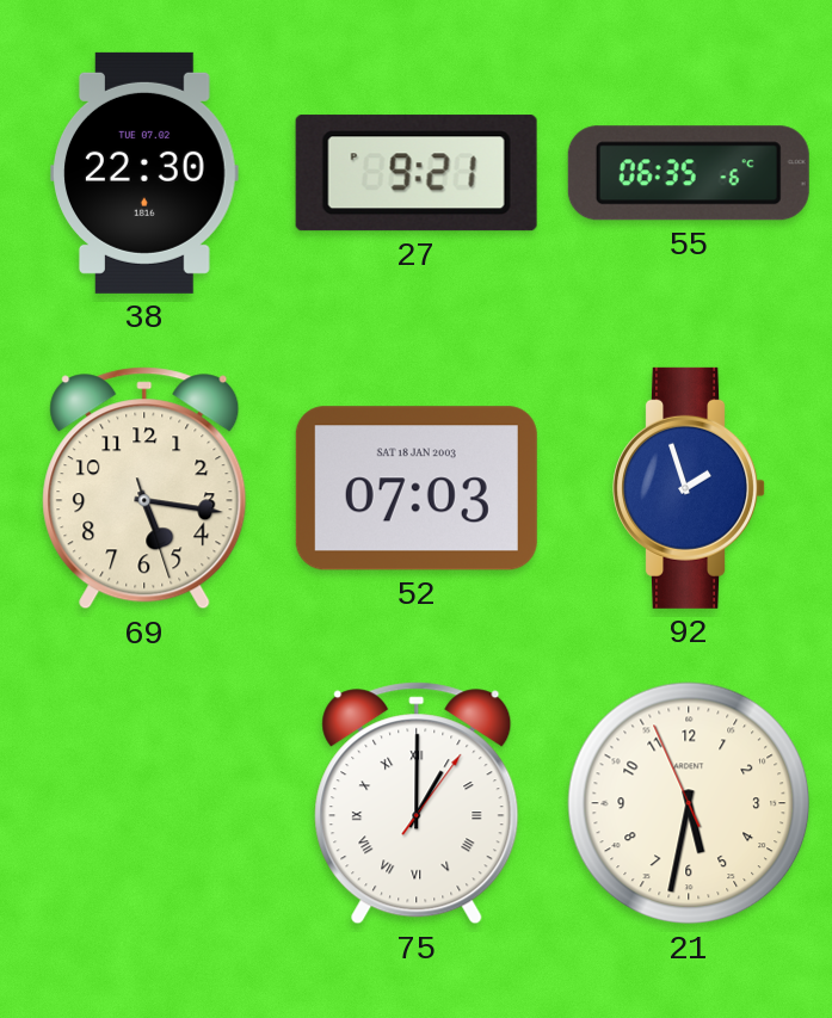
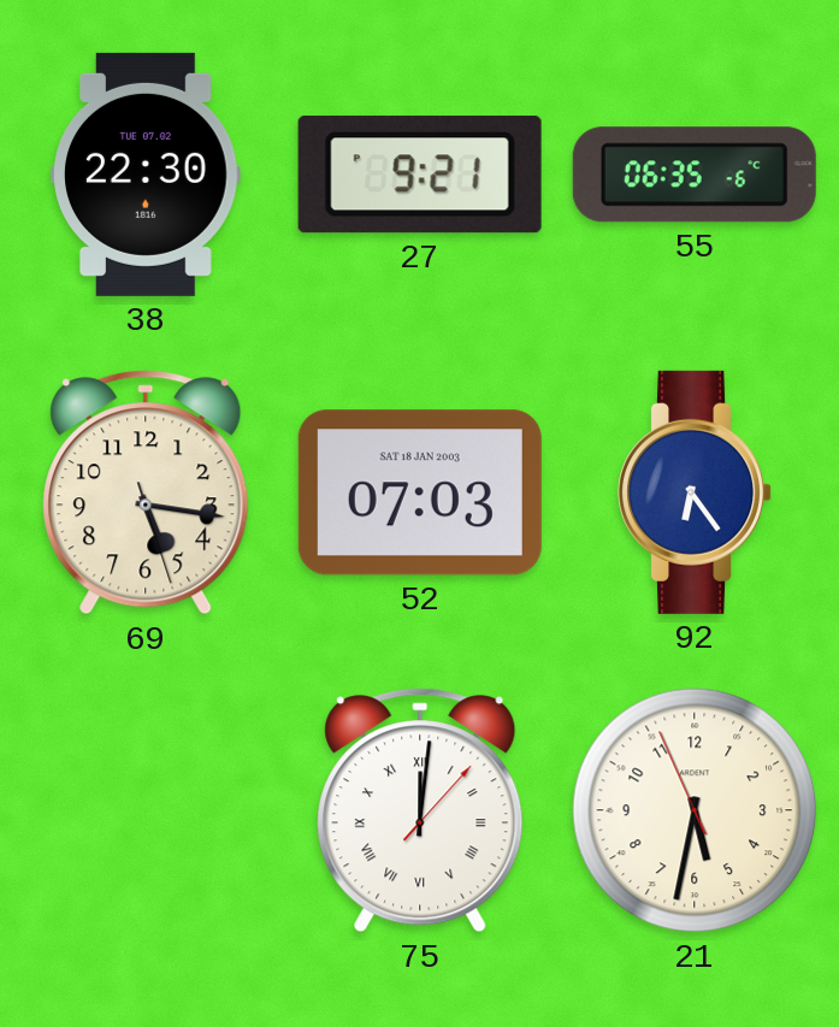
92: 1:57 -> 6:24
75: 1:00 -> 12:01
